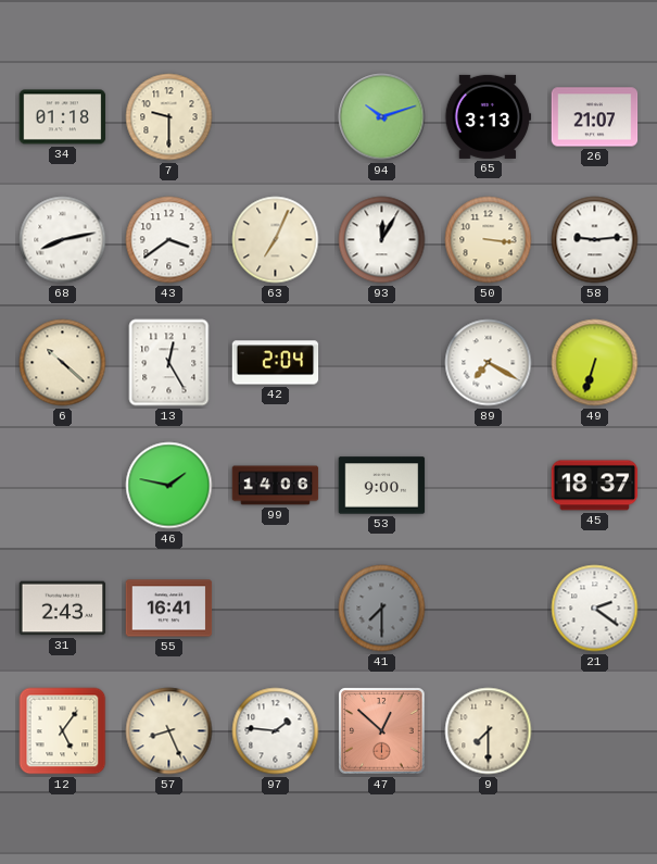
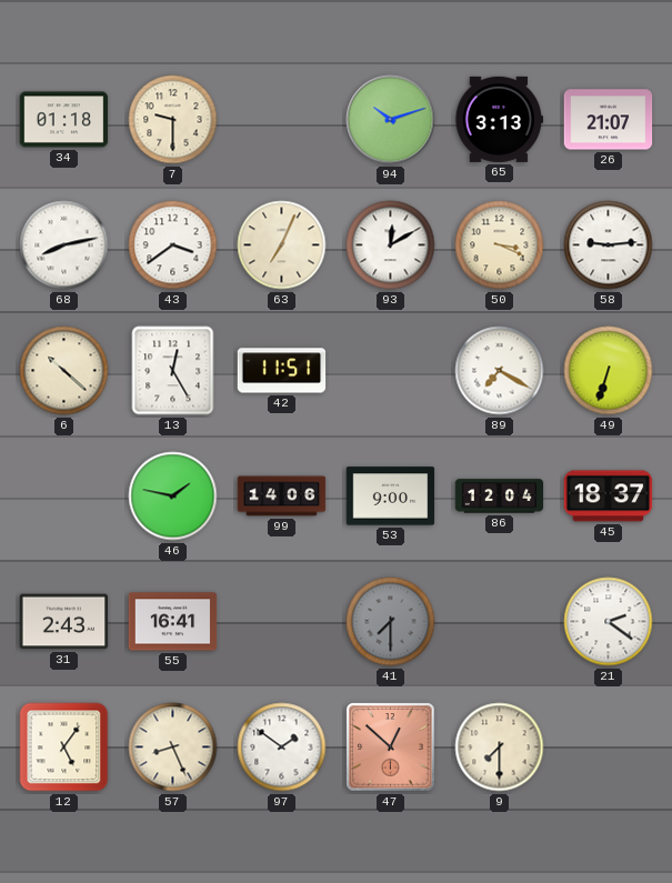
93: 12:05 -> 12:10
50: 3:16 -> 3:19
42: 2:04 -> 11:51
86: none -> 12:04
97: 1:46 -> 1:51
